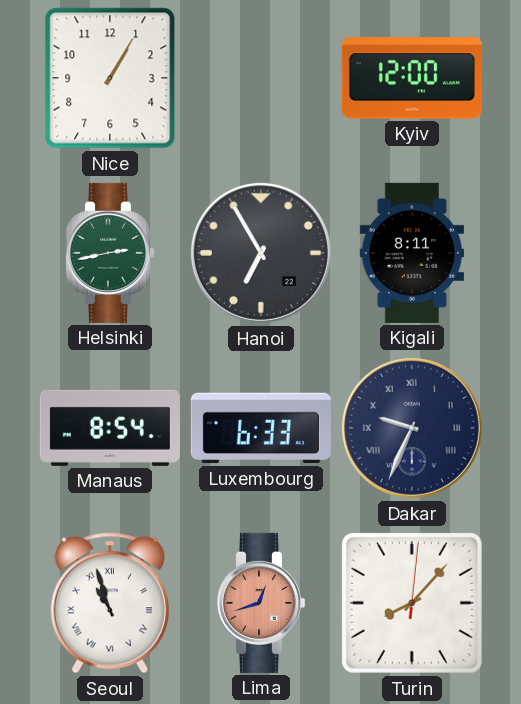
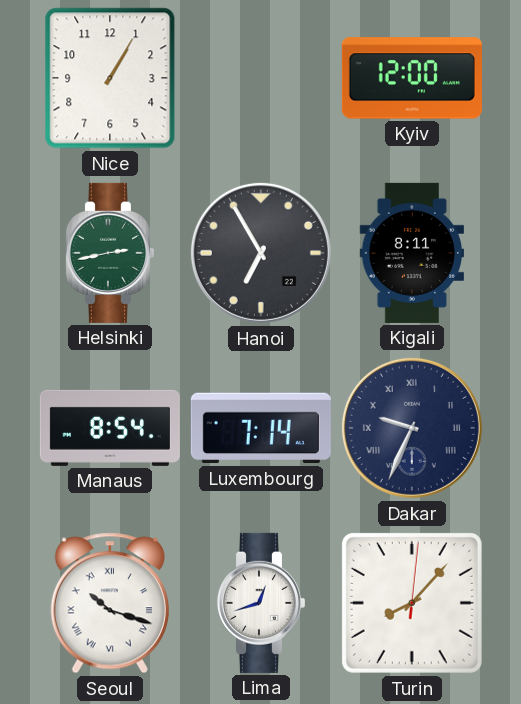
Luxembourg: 6:33 -> 7:14
Seoul: 10:57 -> 10:18
Lima dial: salmon -> white
